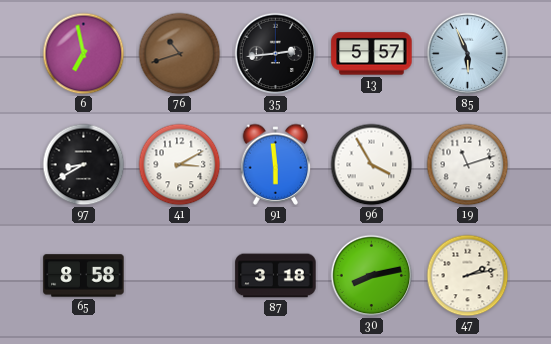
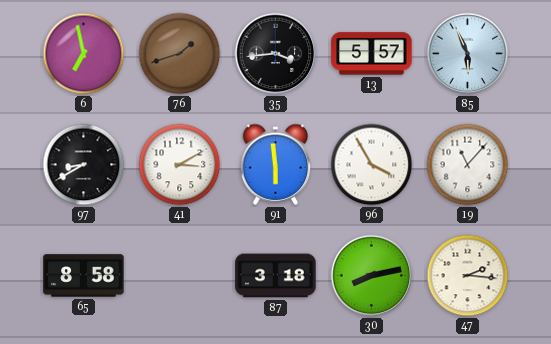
76: 10:42 -> 1:42
35: 2:44 -> 3:44
19: 11:12 -> 11:07
47: 2:13 -> 2:16
